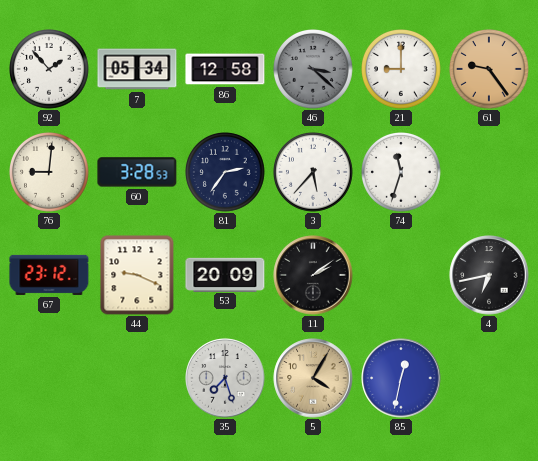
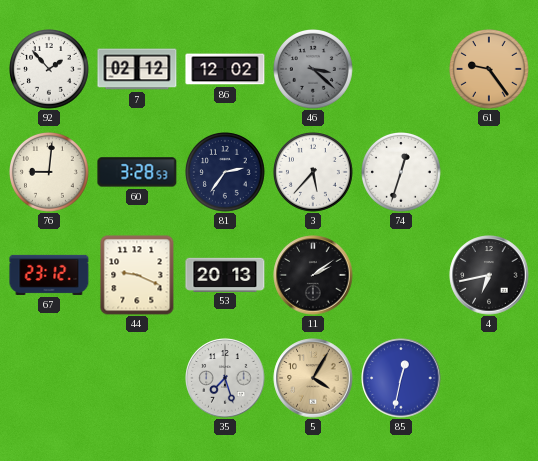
7: 05:34 -> 02:12
86: 12:58 -> 12:02
21: 9:00 -> none
74: 11:33 -> 12:33
53: 20:09 -> 20:13
